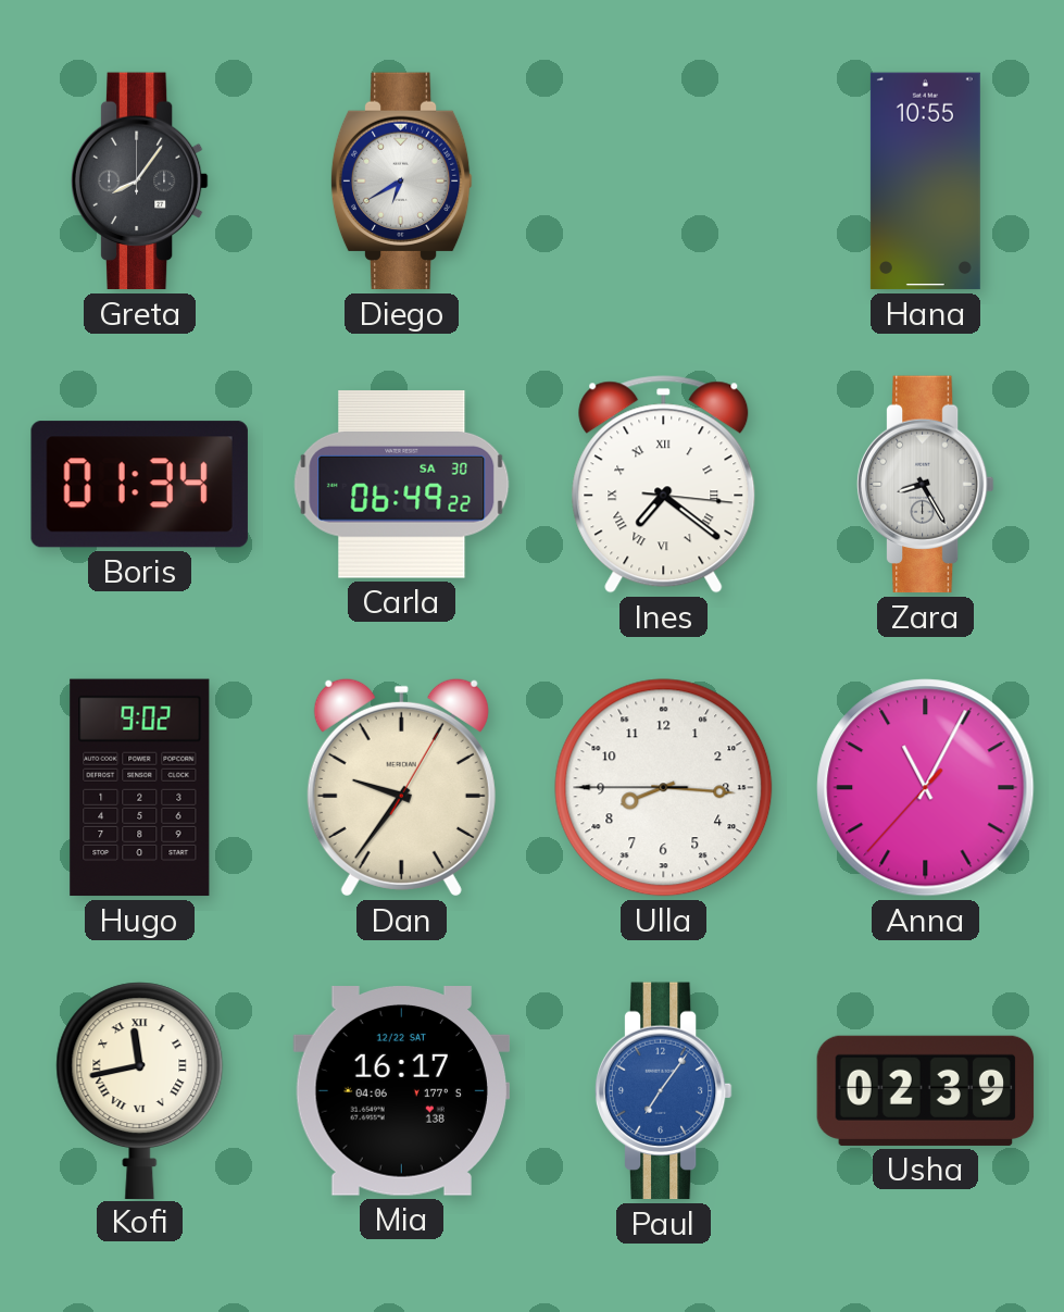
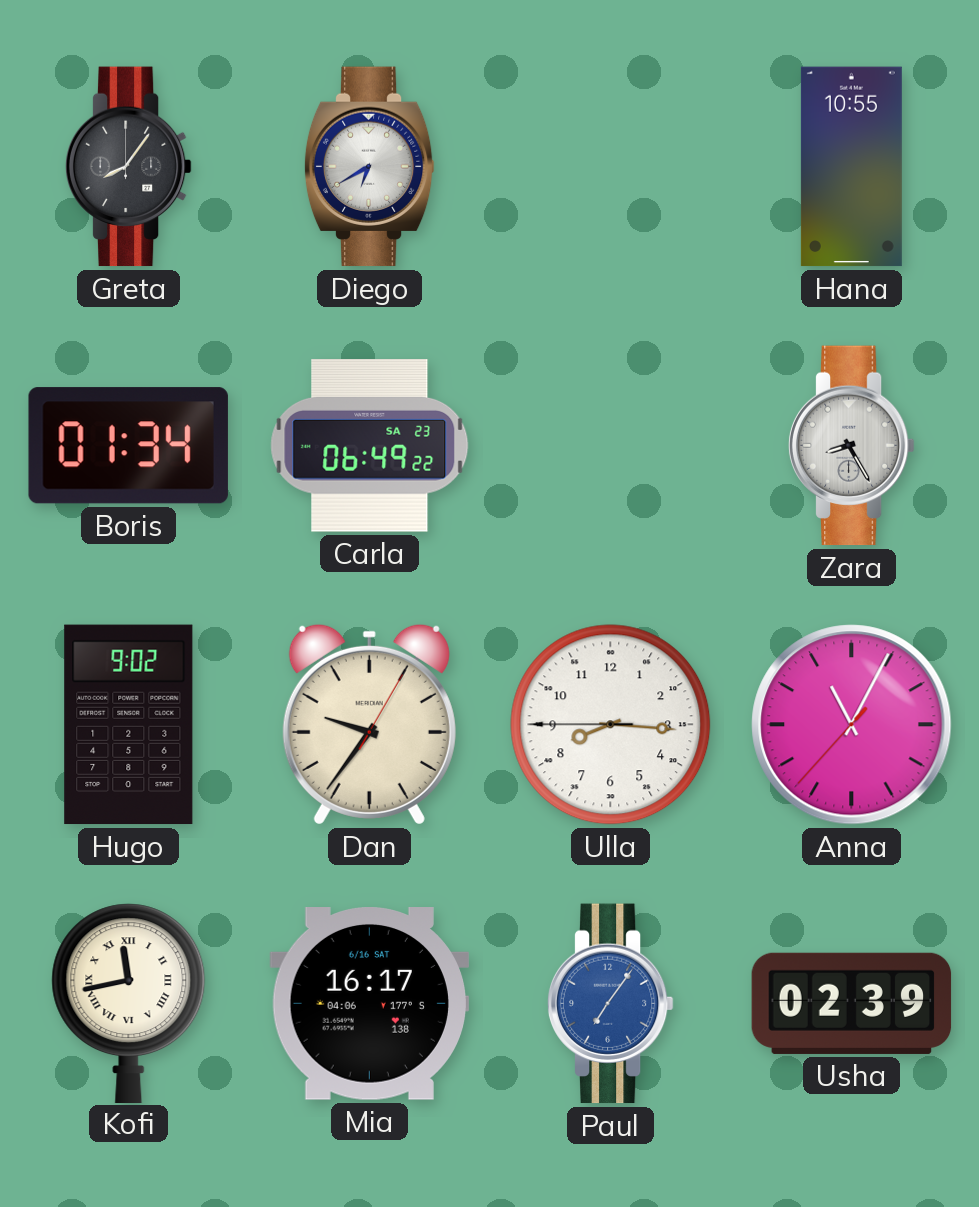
Carla date: SA 30 -> SA 23
Ines: 7:21 -> none
Mia date: 12/22 SAT -> 6/16 SAT
